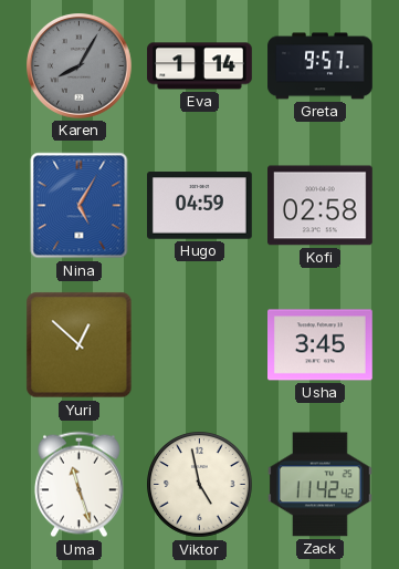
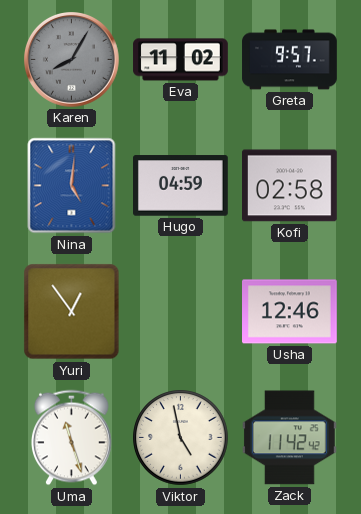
Eva: 1:14 -> 11:02
Nina: 5:05 -> 5:01
Yuri: 12:52 -> 12:54
Usha: 3:45 -> 12:46
